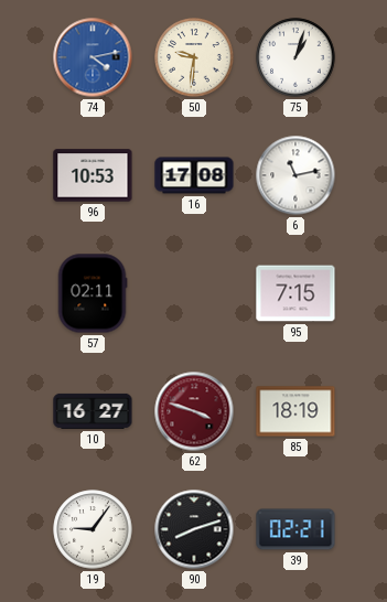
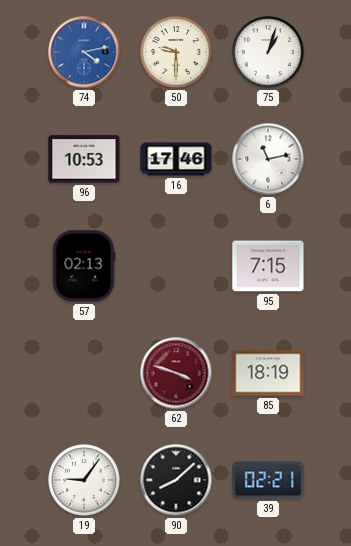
50: 9:31 -> 9:30
16: 17:08 -> 17:46
57: 02:11 -> 02:13
10: 16:27 -> none
90: 8:12 -> 8:08
